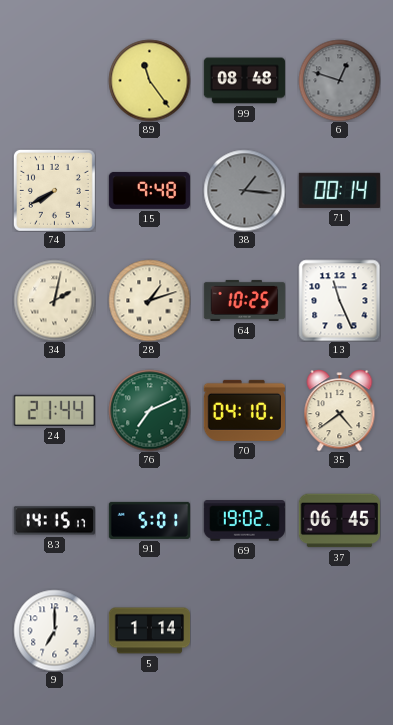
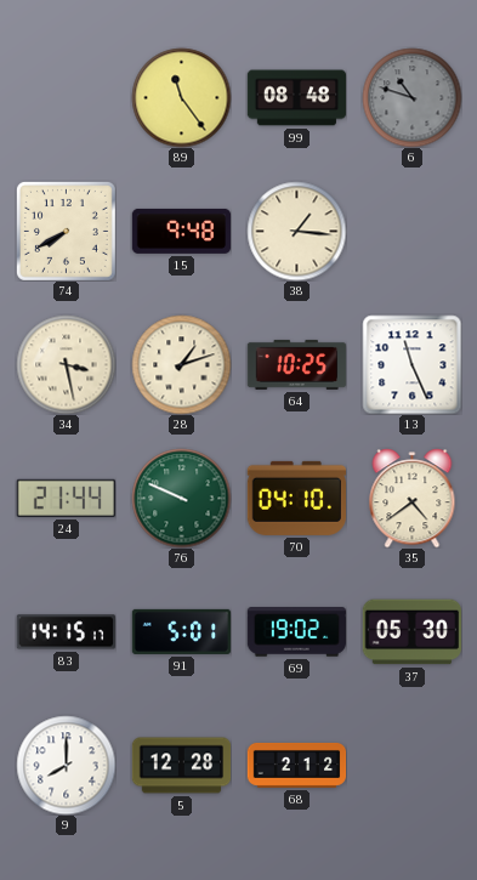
6: 12:48 -> 10:48
38 dial: grey -> cream
71: 00:14 -> none
34: 2:02 -> 3:28
76: 7:11 -> 9:49
37: 06:45 -> 05:30
9: 7:00 -> 8:00
5: 1:14 -> 12:28
68: none -> 2:12
